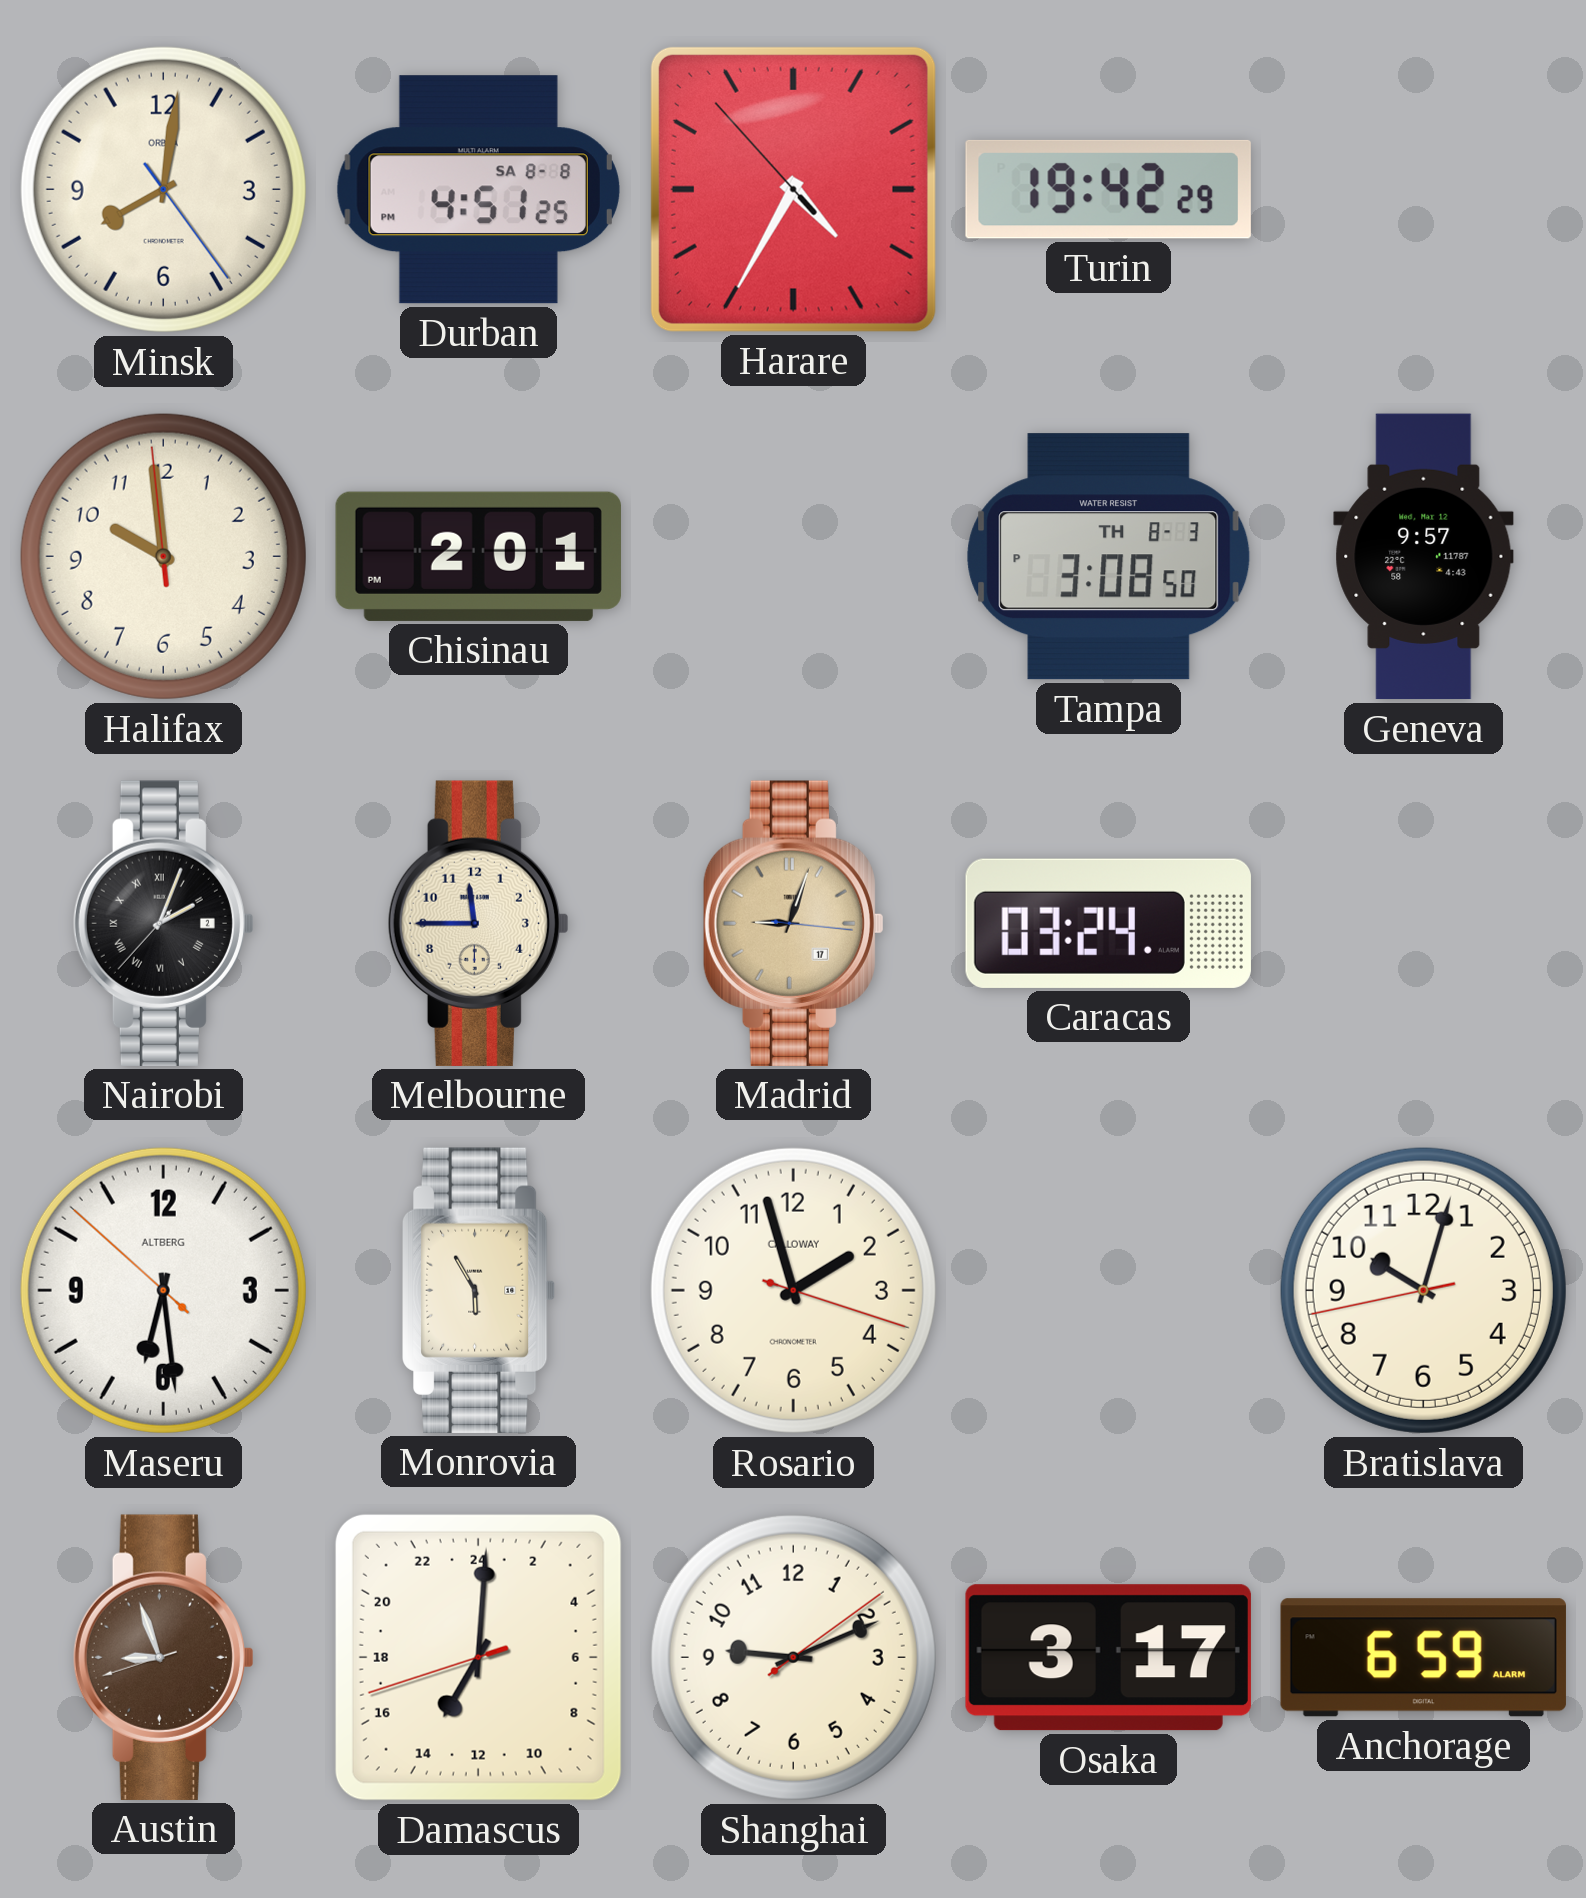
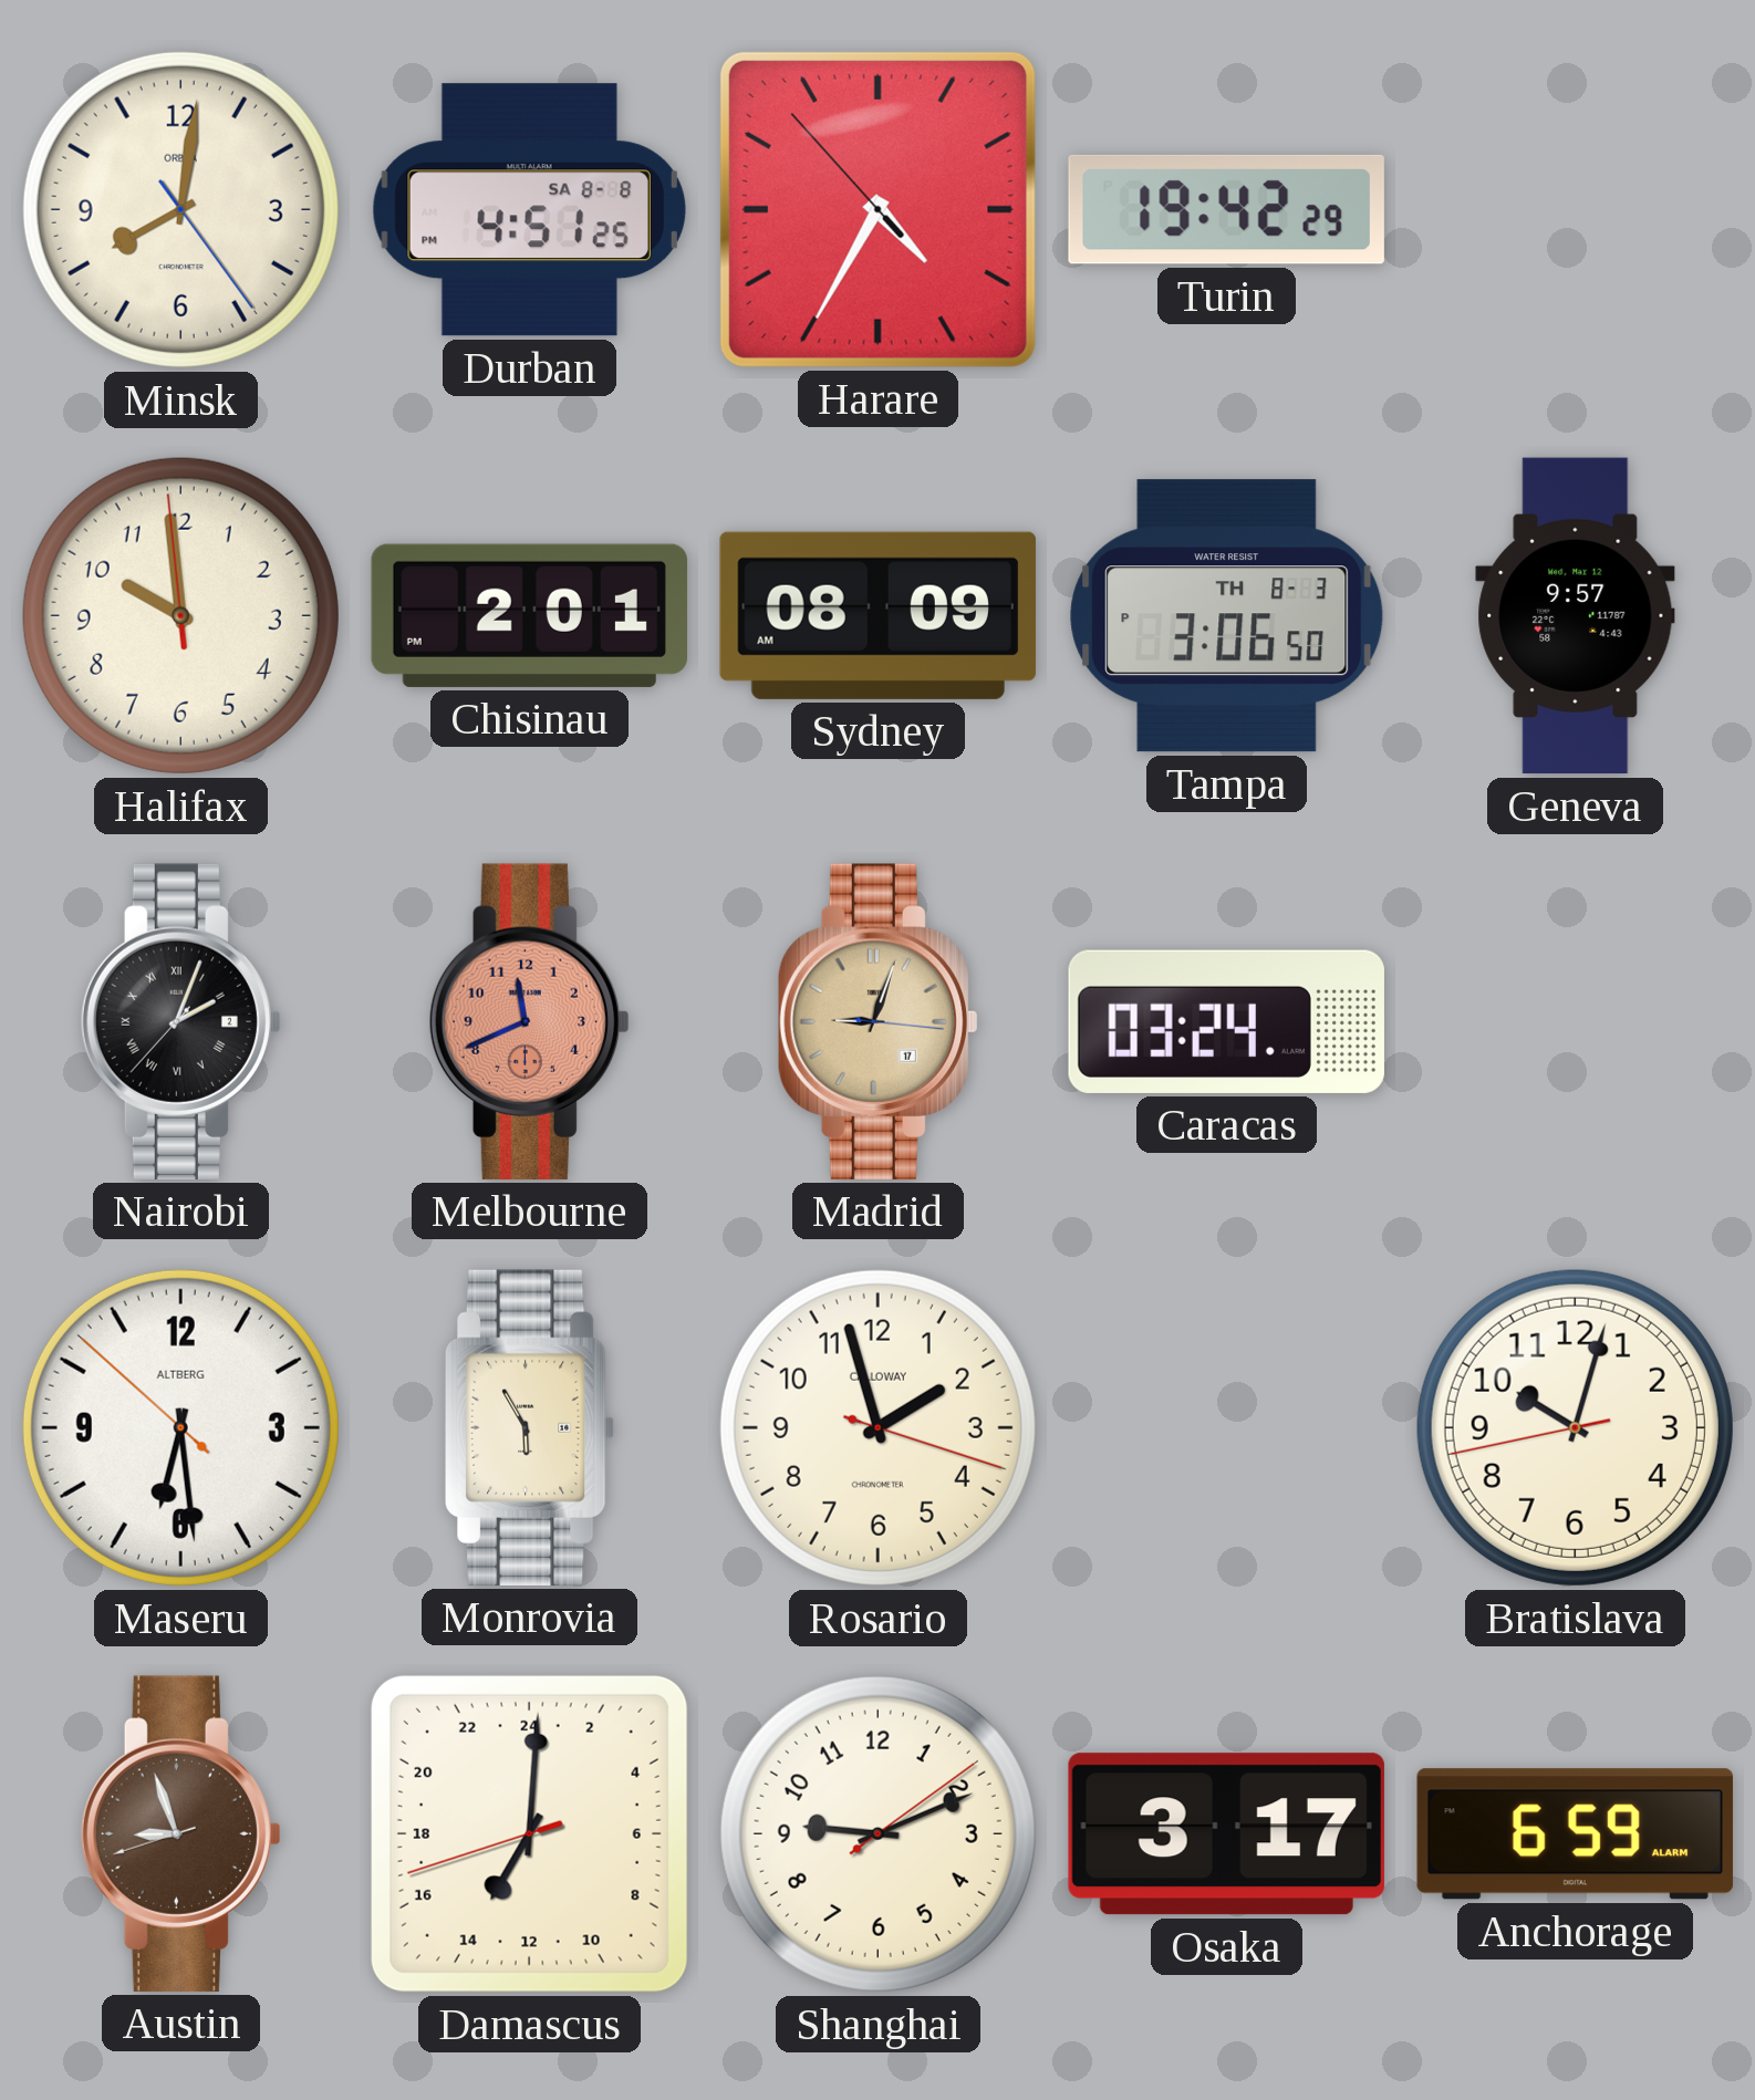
Sydney: none -> 08:09
Tampa: 3:08 -> 3:06
Melbourne: 11:45 -> 11:41
Melbourne dial: cream -> salmon
